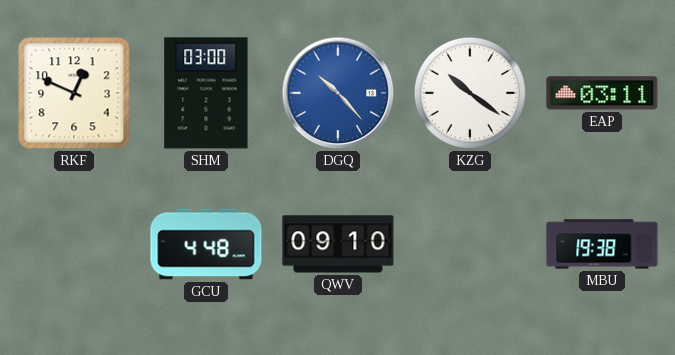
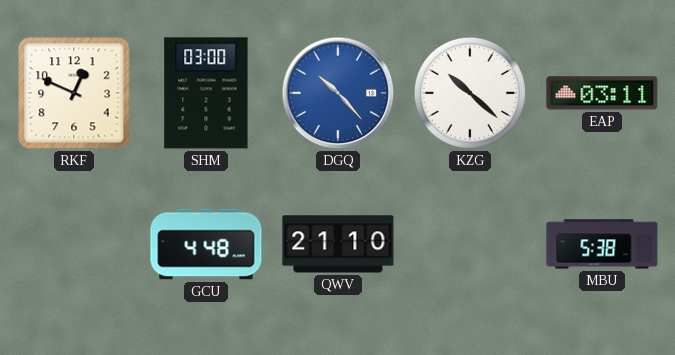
KZG: 10:21 -> 10:22
QWV: 09:10 -> 21:10
MBU: 19:38 -> 5:38
